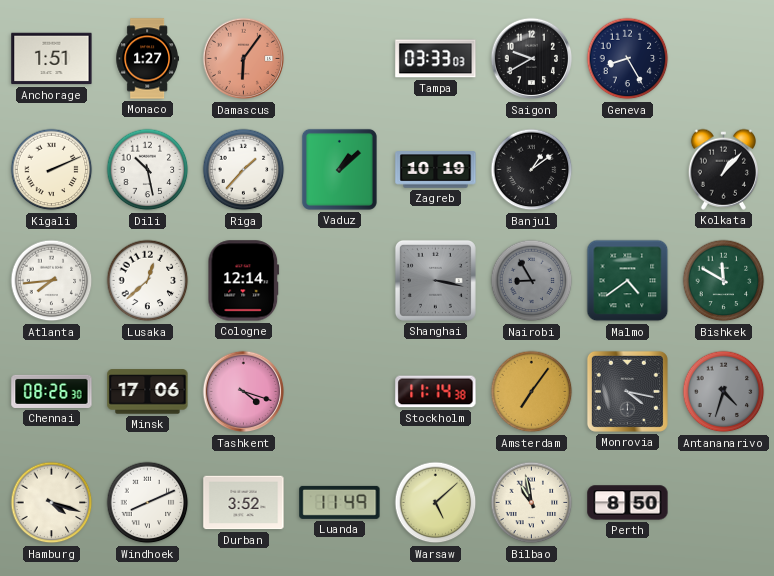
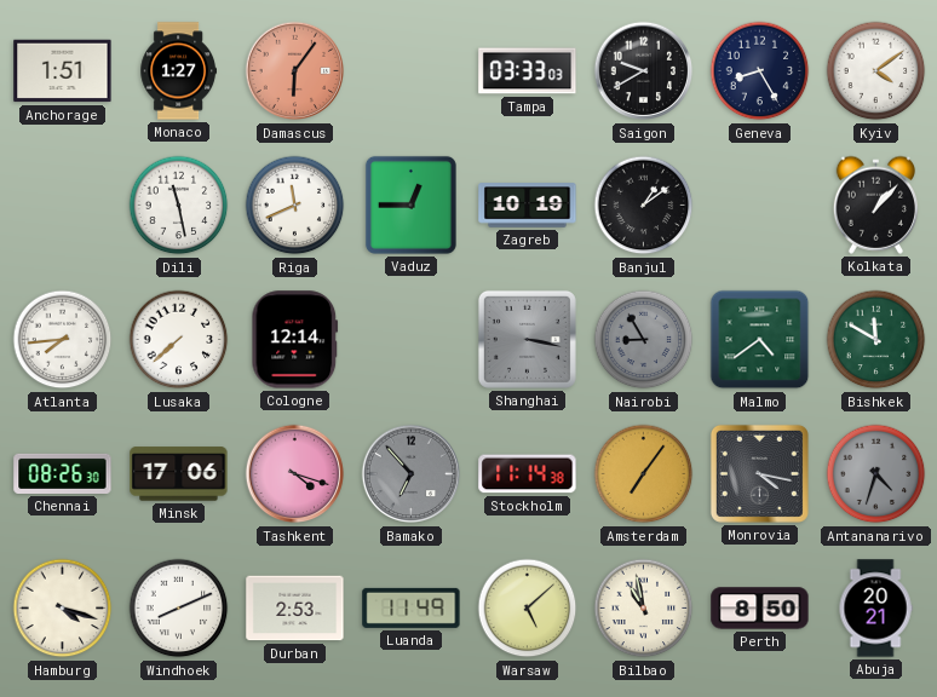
Kyiv: none -> 4:09
Kigali: 2:11 -> none
Dili: 10:28 -> 11:28
Riga: 1:37 -> 11:41
Vaduz: 1:08 -> 12:45
Lusaka: 12:38 -> 7:38
Bamako: none -> 6:53
Durban: 3:52 -> 2:53
Abuja: none -> 20:21
